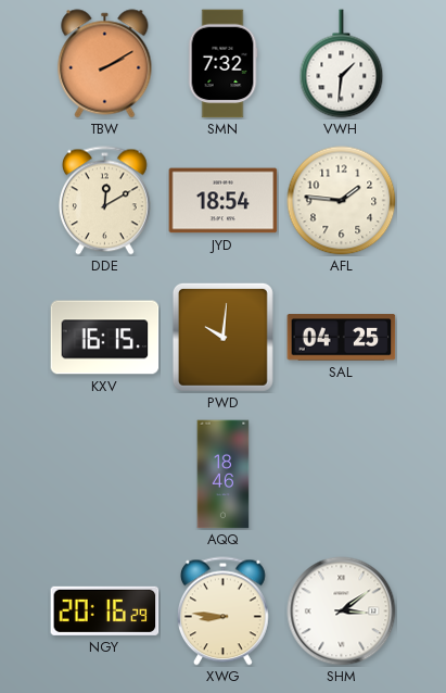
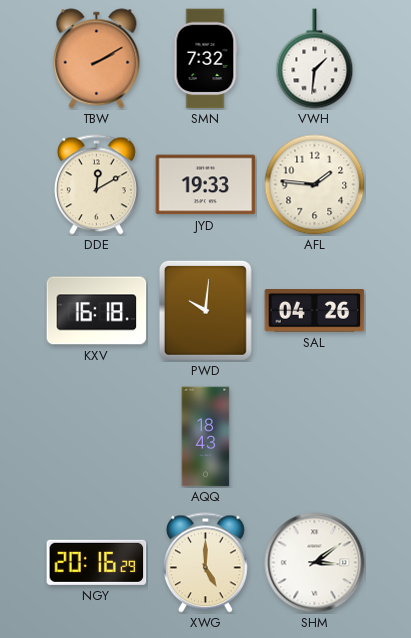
JYD: 18:54 -> 19:33
KXV: 16:15 -> 16:18
SAL: 04:25 -> 04:26
AQQ: 18:46 -> 18:43
XWG: 8:46 -> 5:00
